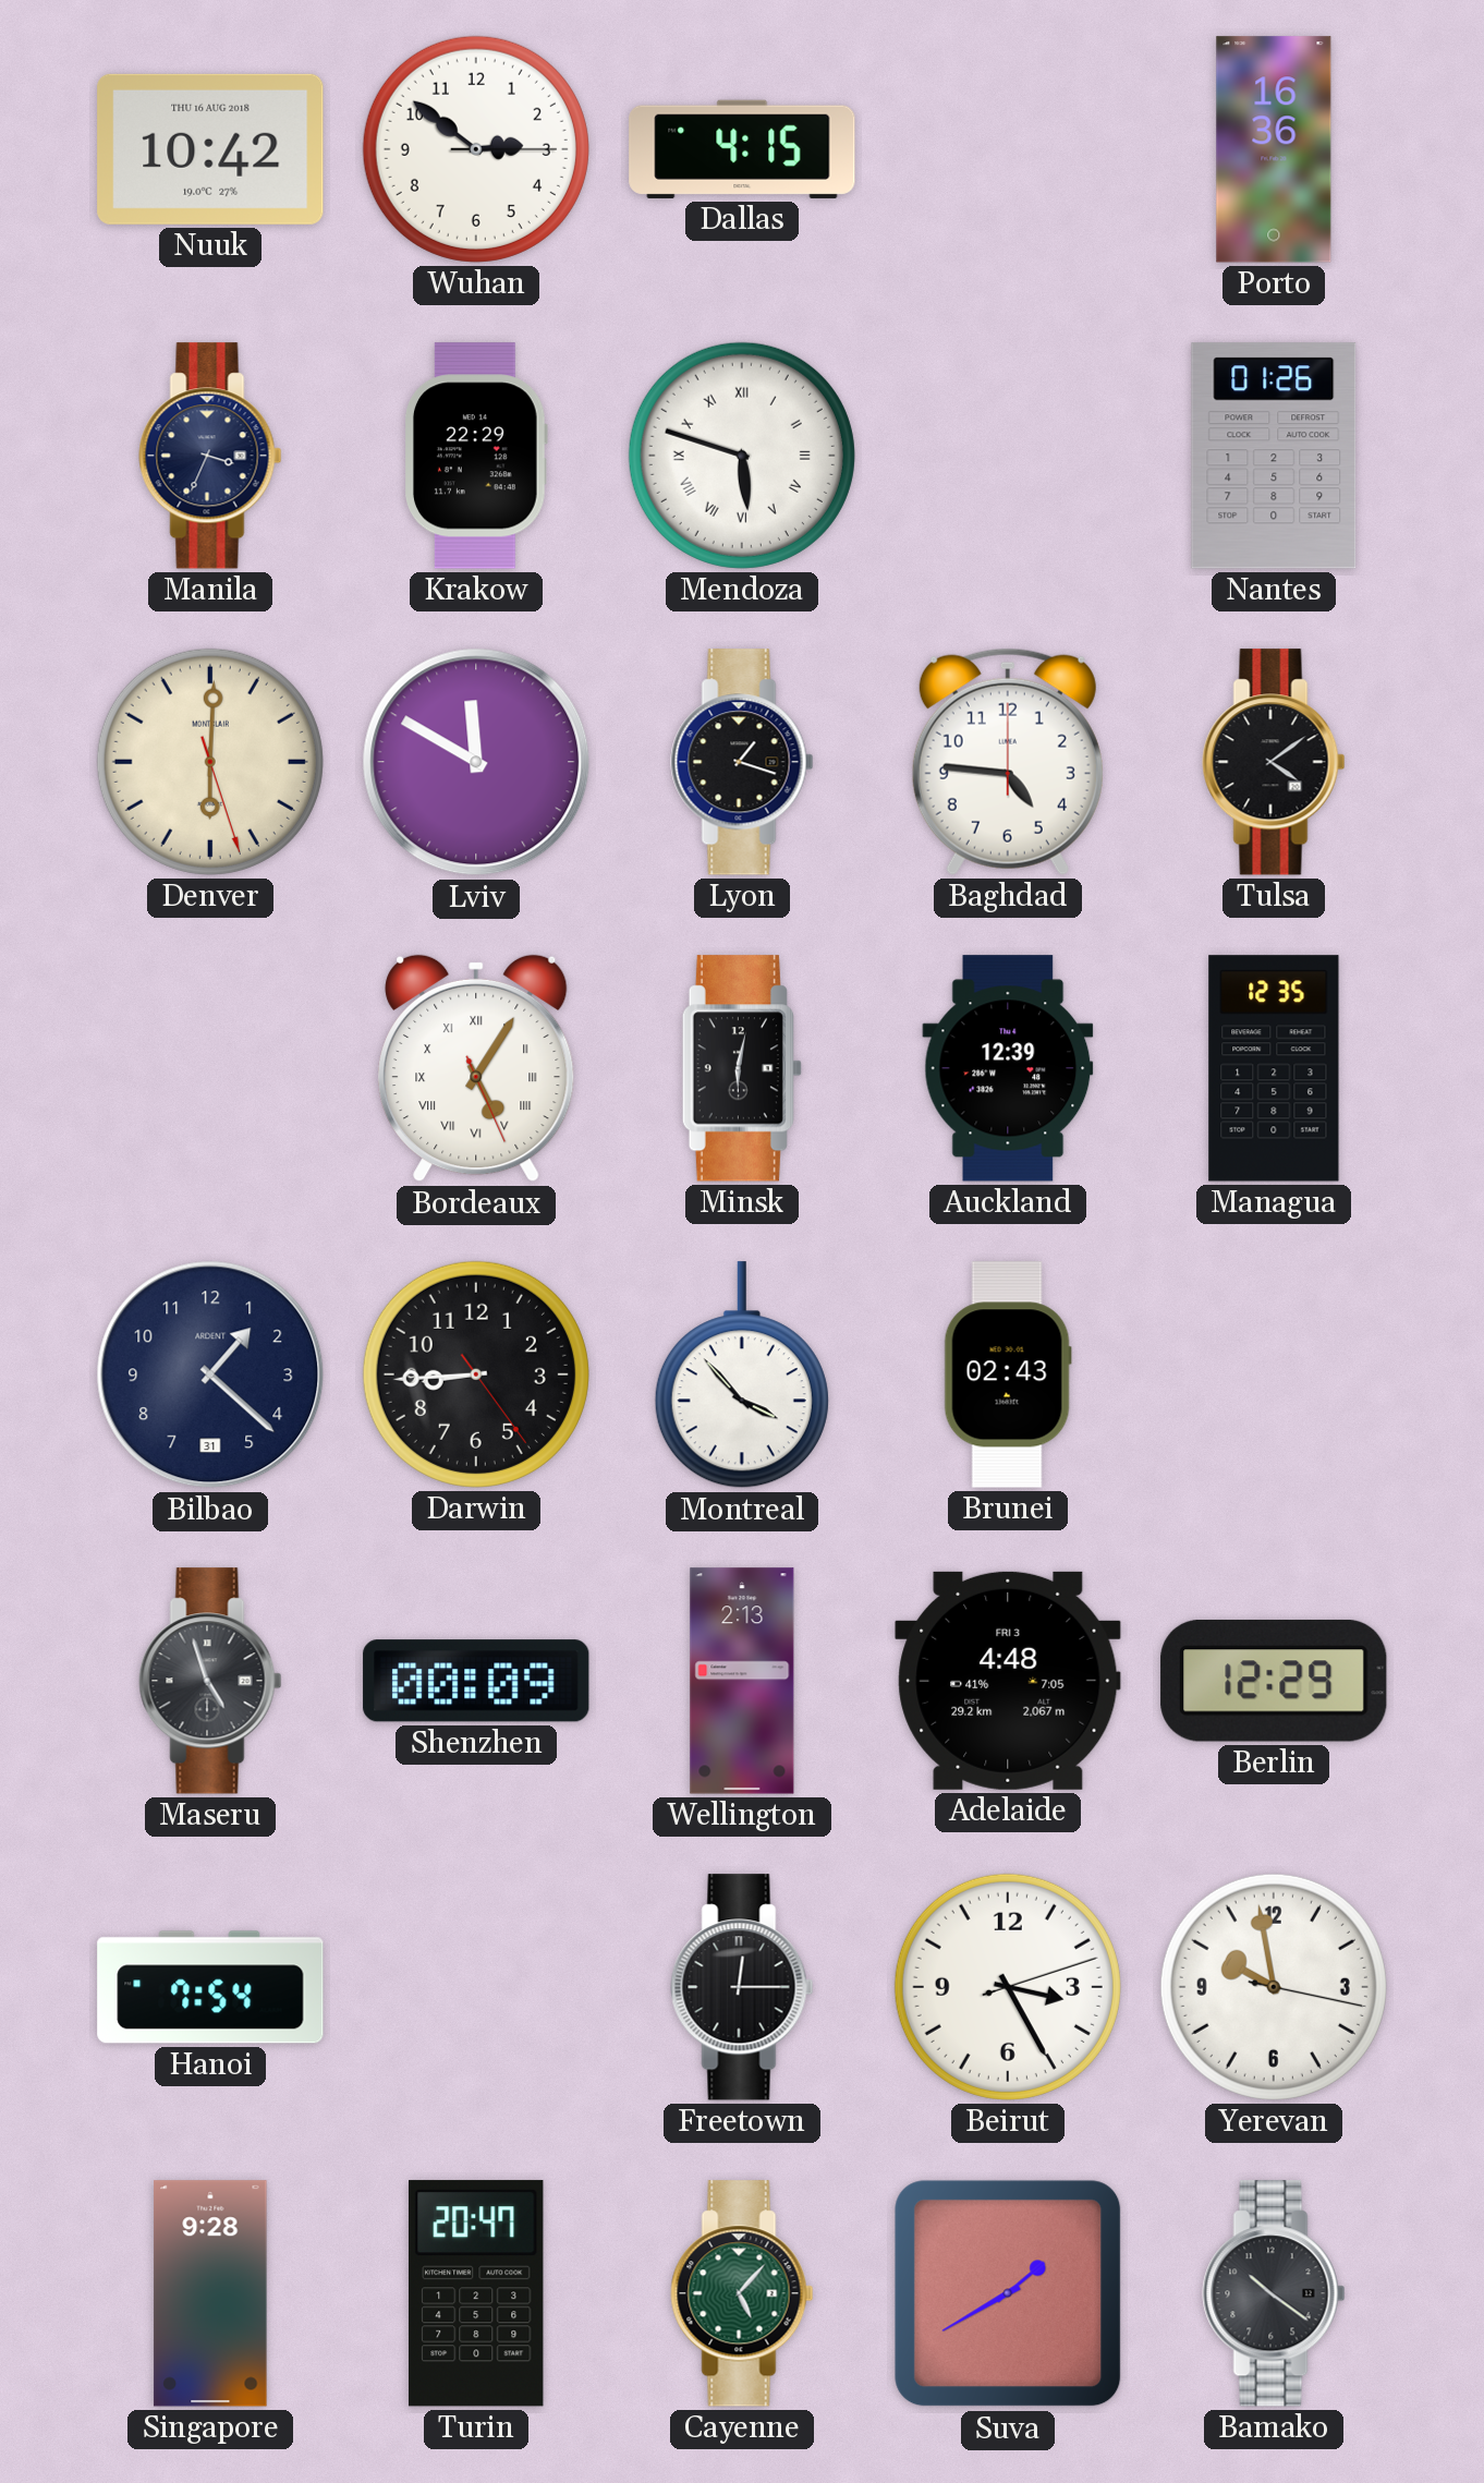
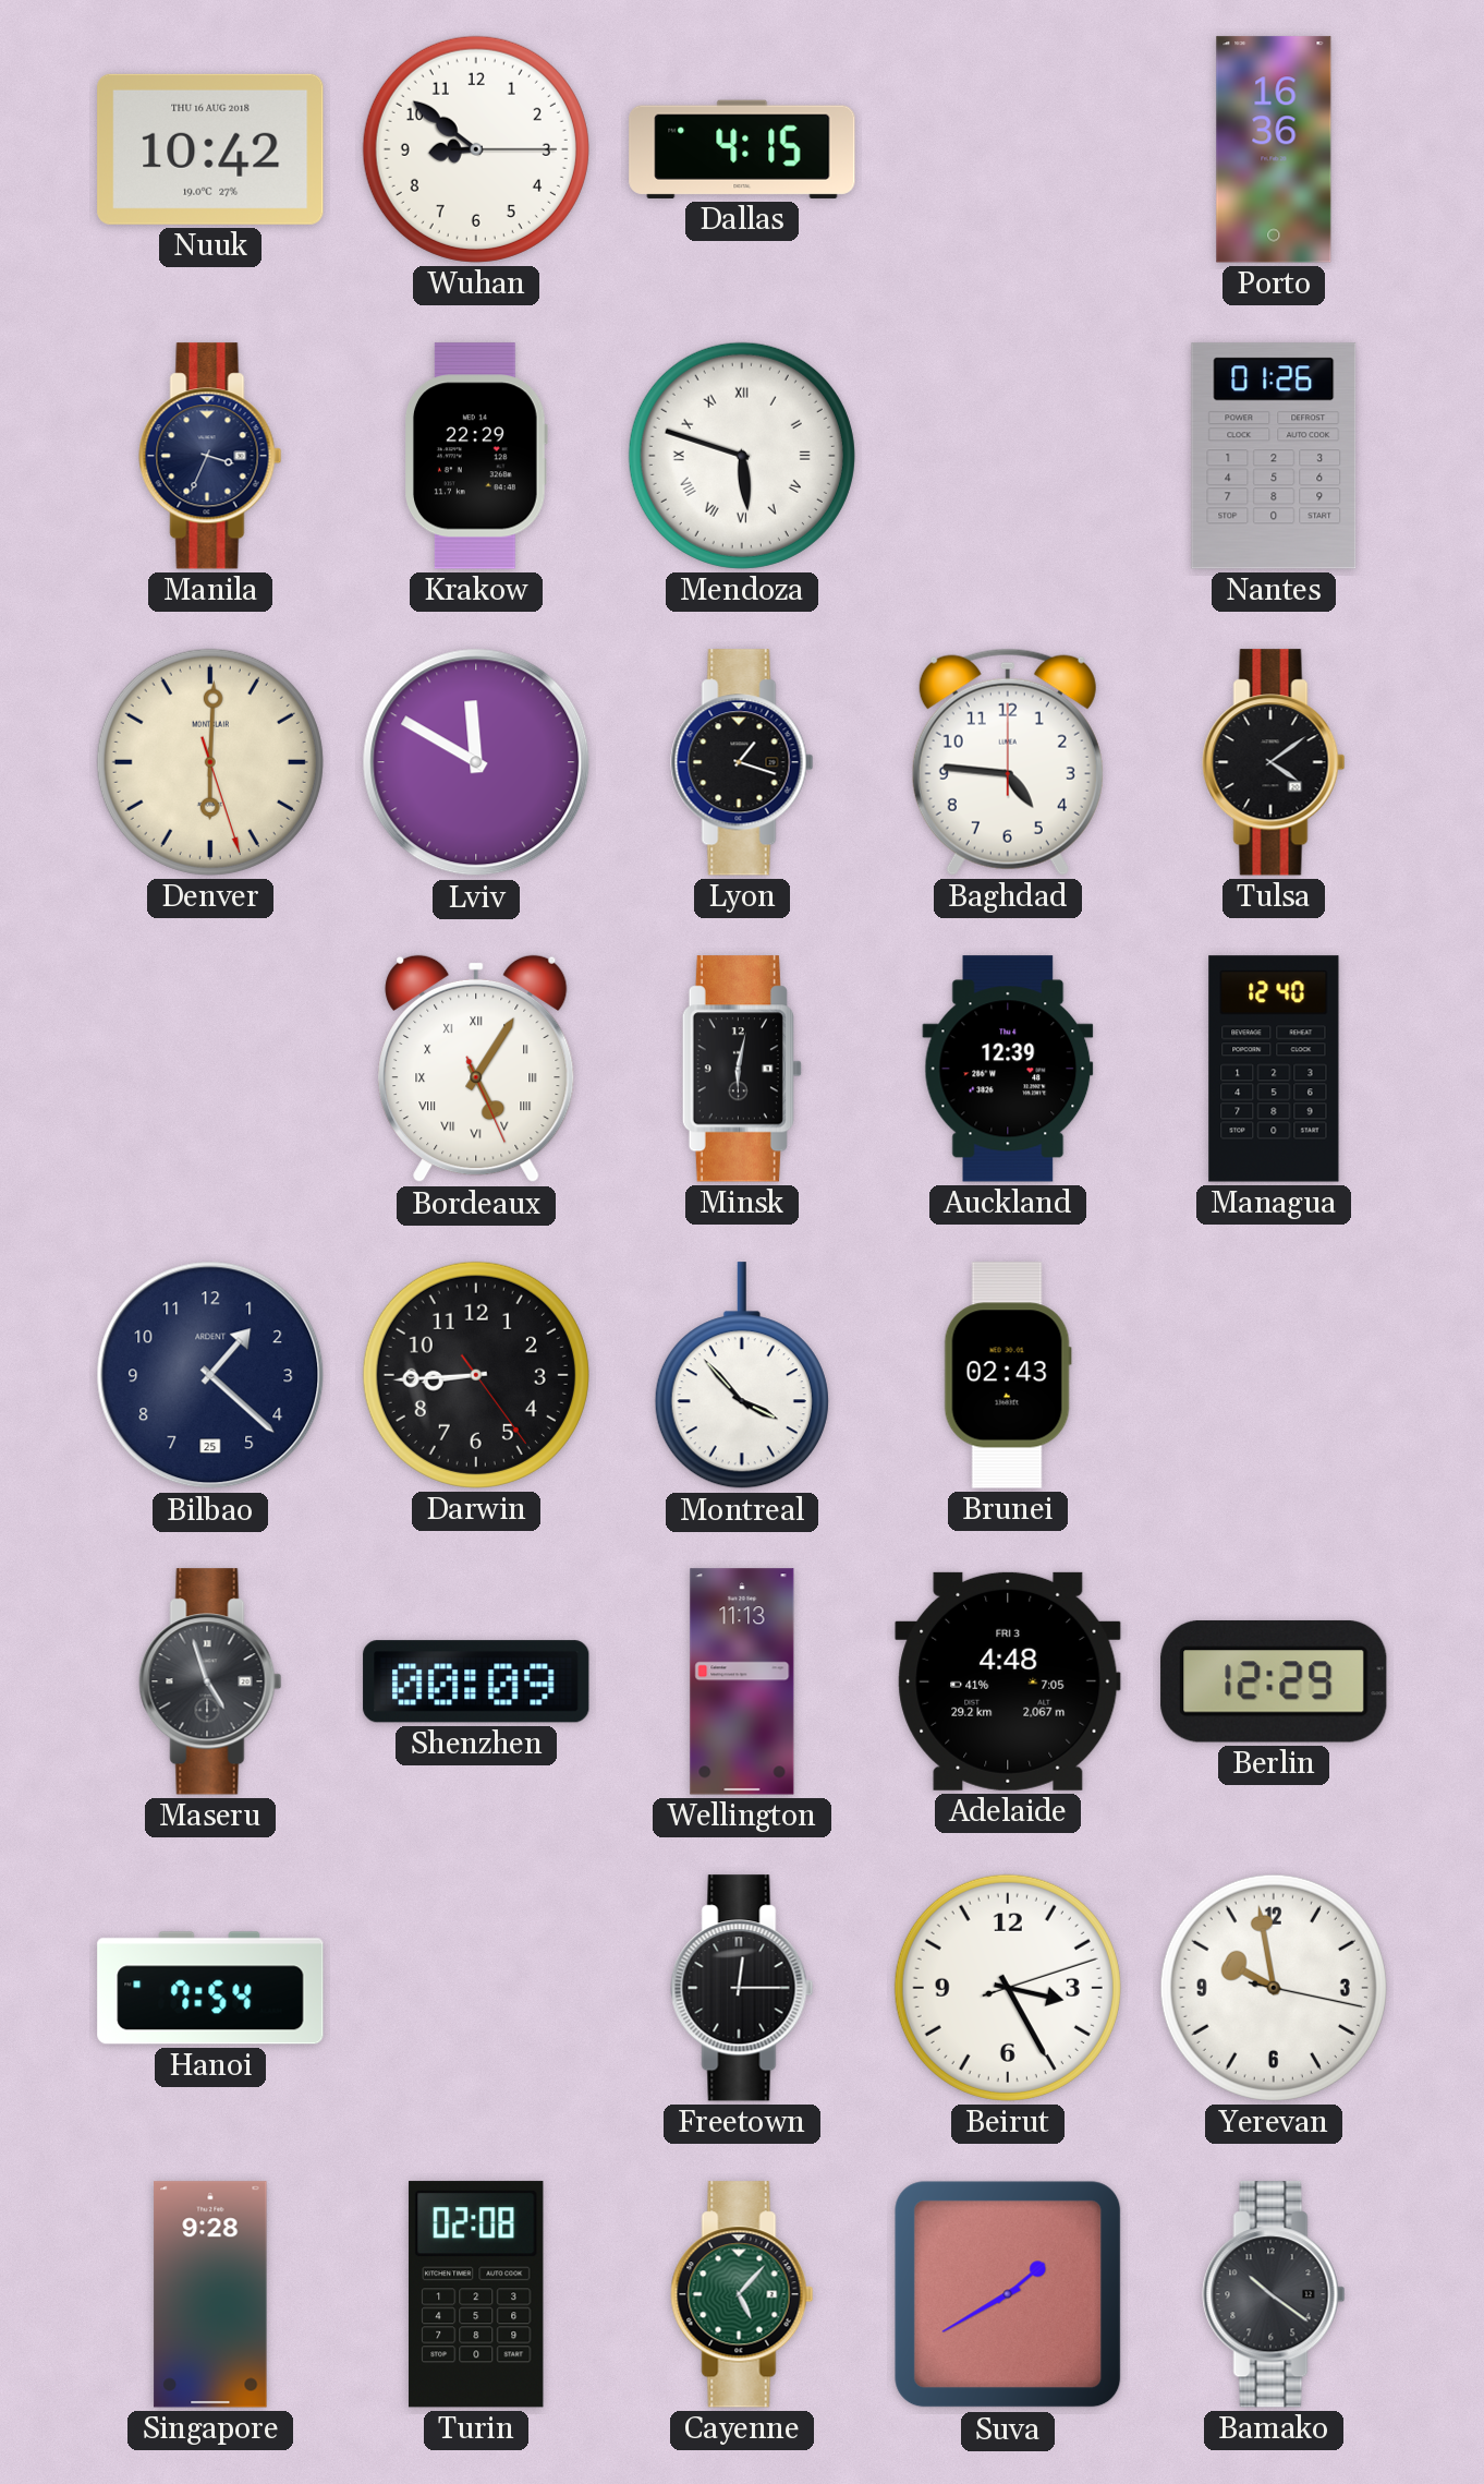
Wuhan: 2:51 -> 8:51
Managua: 12:35 -> 12:40
Bilbao date: 31 -> 25
Wellington: 2:13 -> 11:13
Turin: 20:47 -> 02:08
